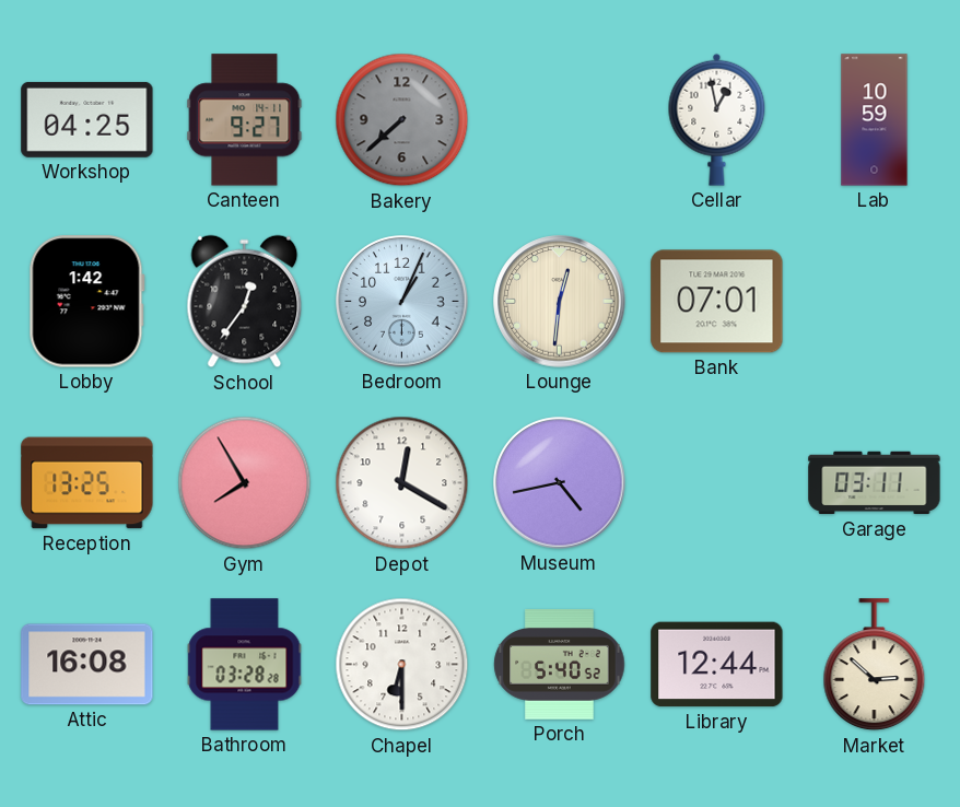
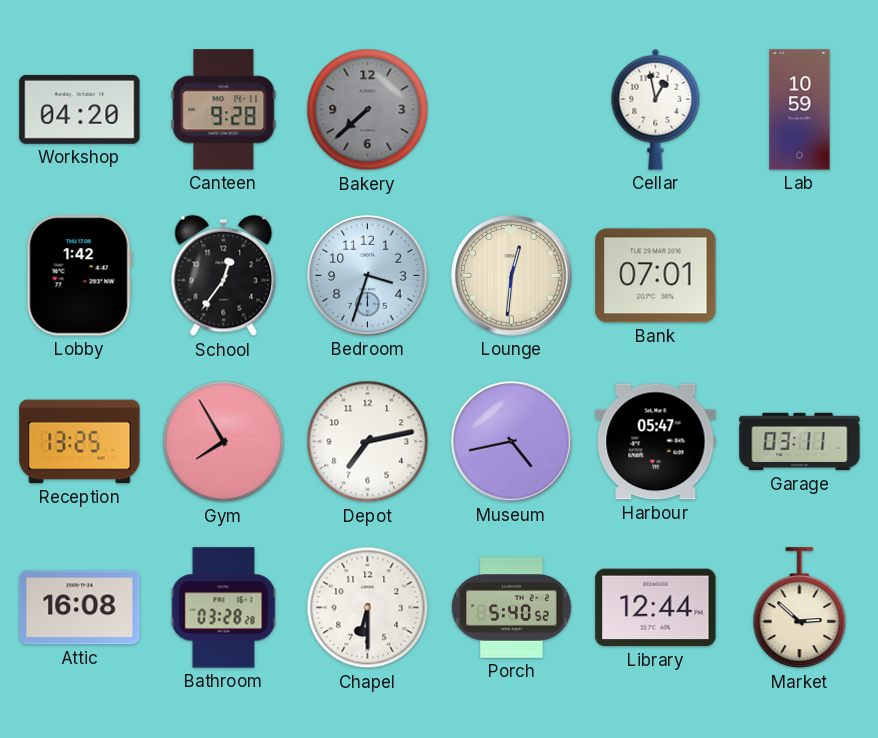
Workshop: 04:25 -> 04:20
Canteen: 9:27 -> 9:28
Bedroom: 1:04 -> 3:33
Depot: 12:20 -> 7:13
Harbour: none -> 05:47
